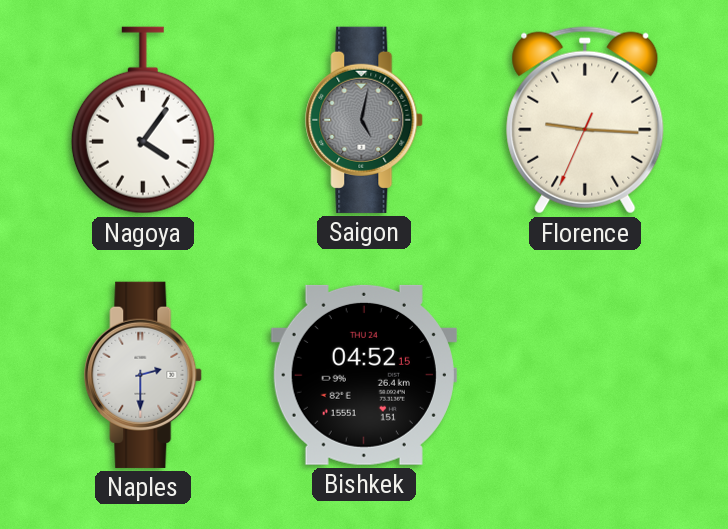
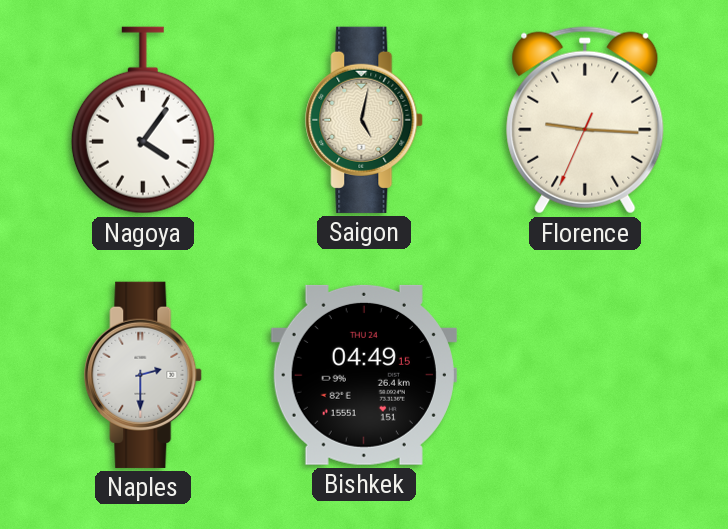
Saigon dial: grey -> cream
Bishkek: 04:52 -> 04:49
